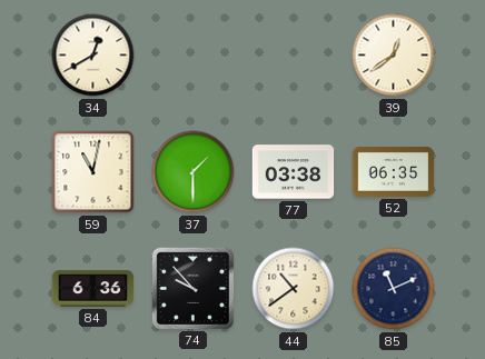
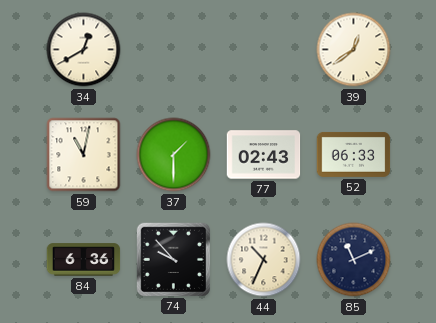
77: 03:38 -> 02:43
52: 06:35 -> 06:33
44: 10:39 -> 10:34
